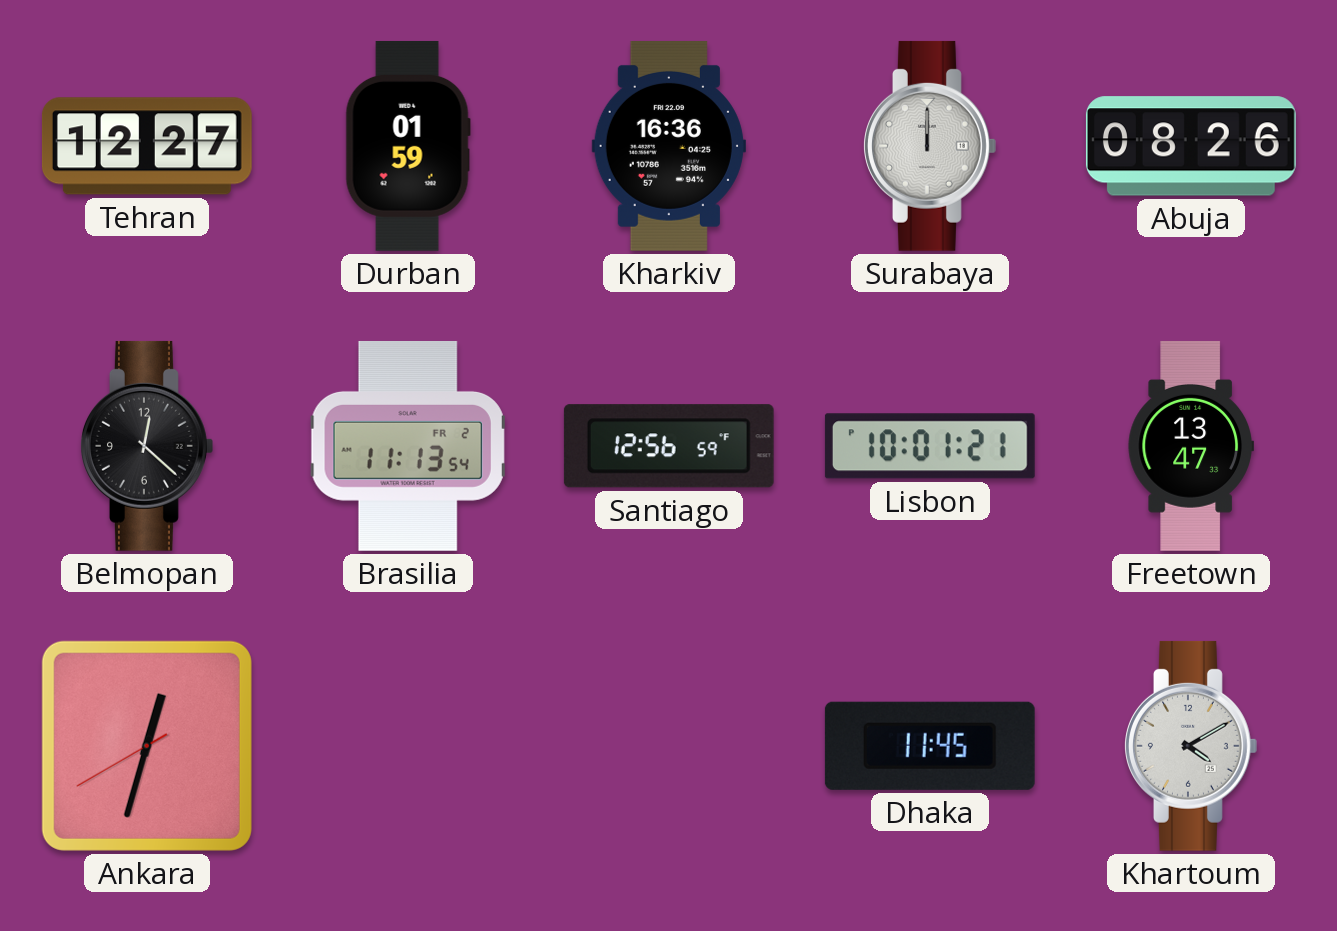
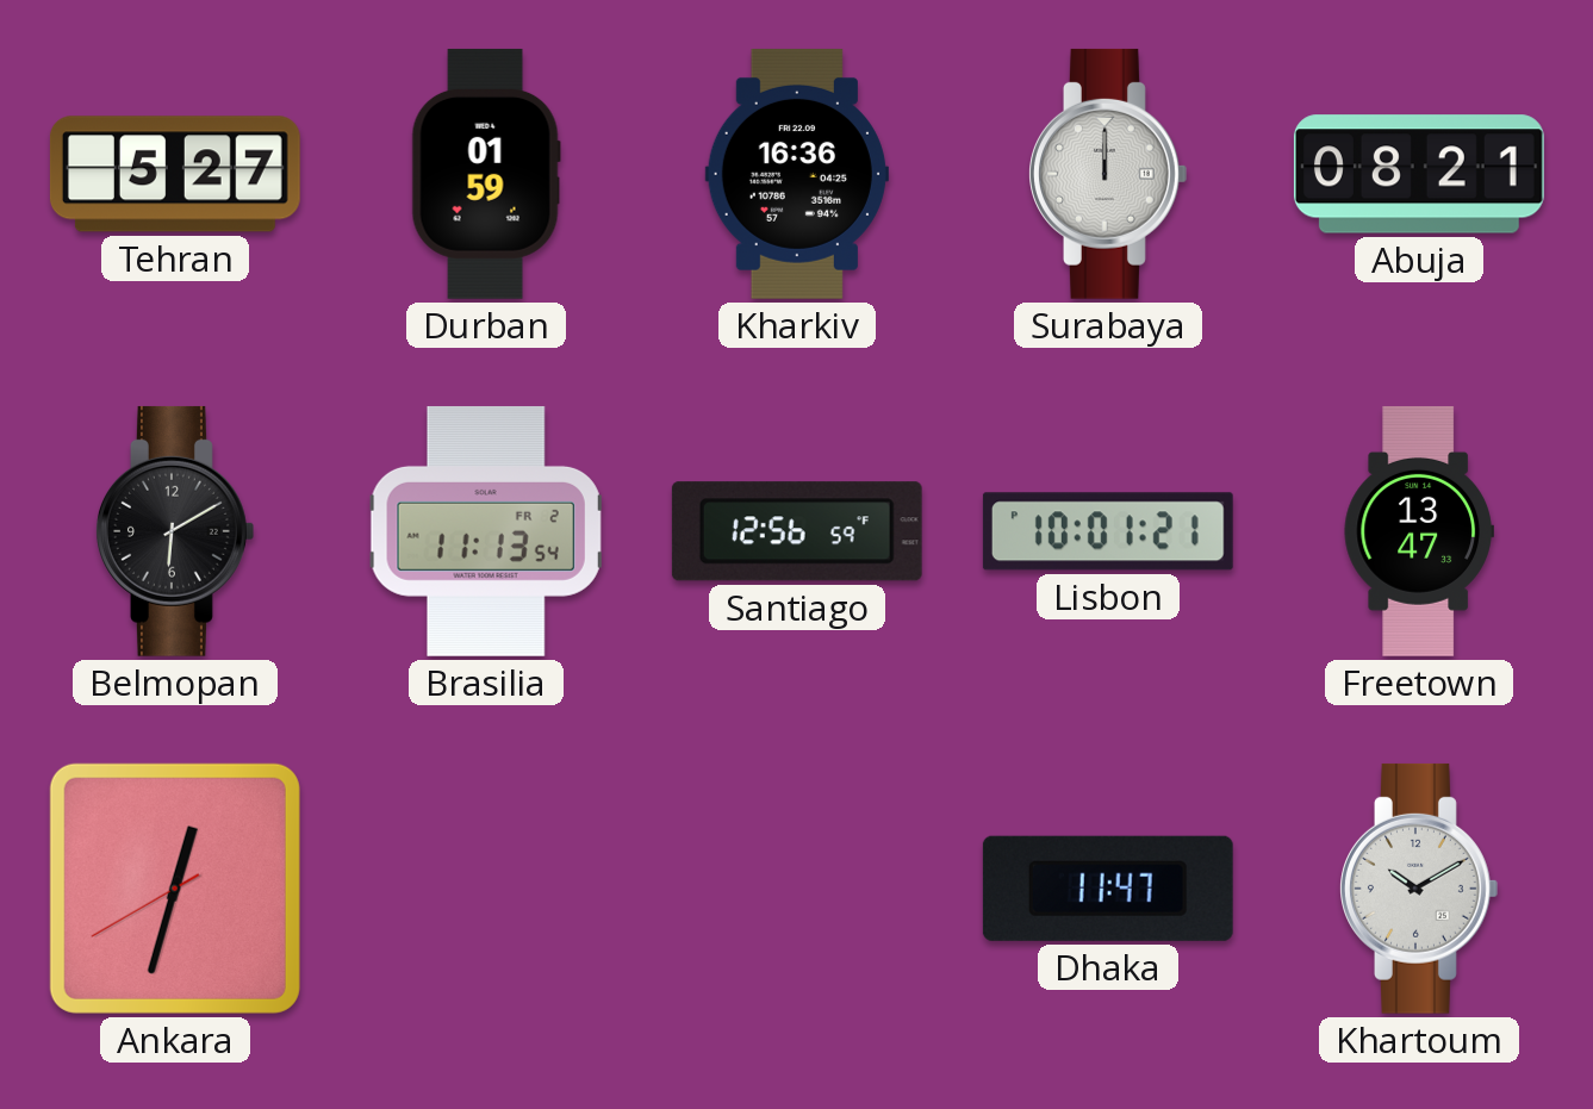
Tehran: 12:27 -> 5:27
Abuja: 08:26 -> 08:21
Belmopan: 12:22 -> 6:10
Dhaka: 11:45 -> 11:47
Khartoum: 4:10 -> 10:10
